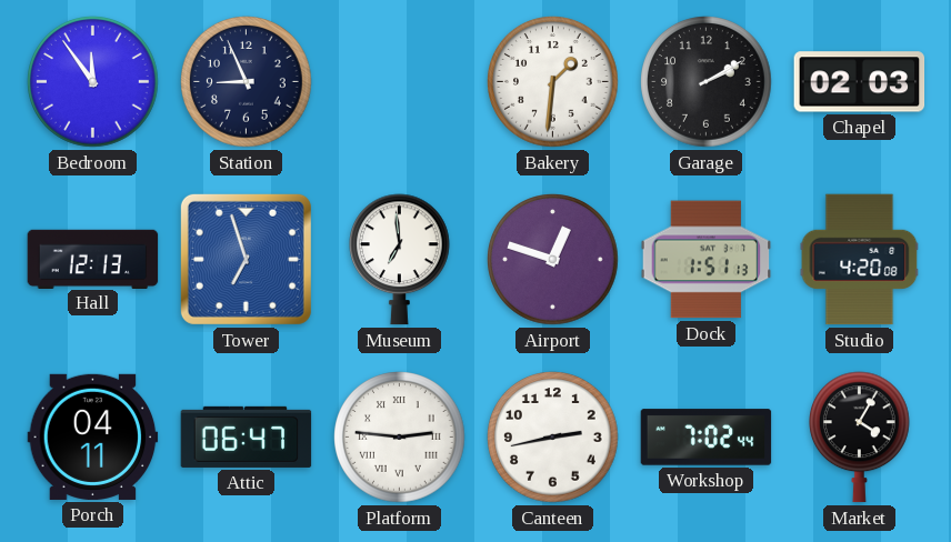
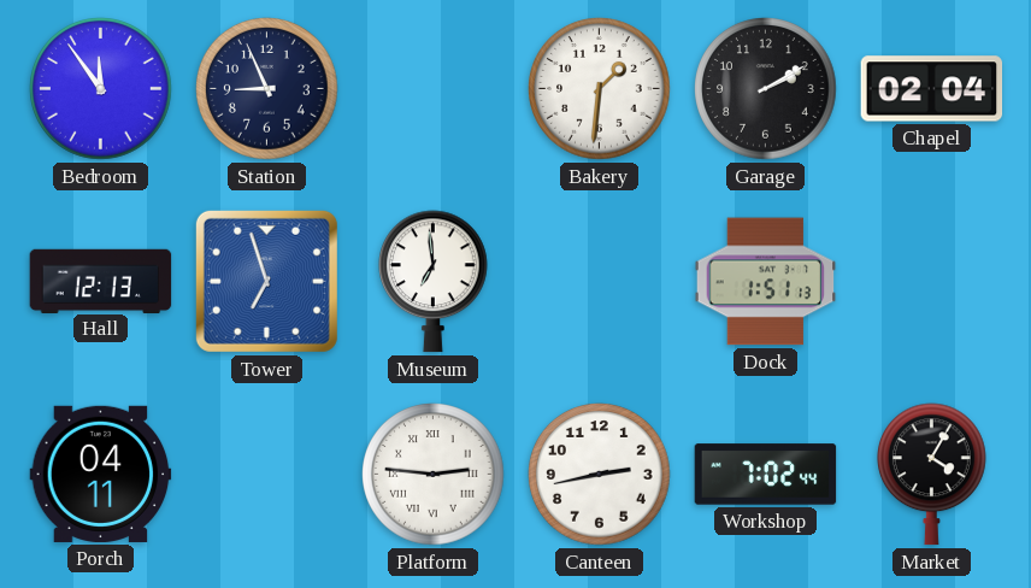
Chapel: 02:03 -> 02:04
Airport: 12:48 -> none
Studio: 4:20 -> none
Attic: 06:47 -> none
